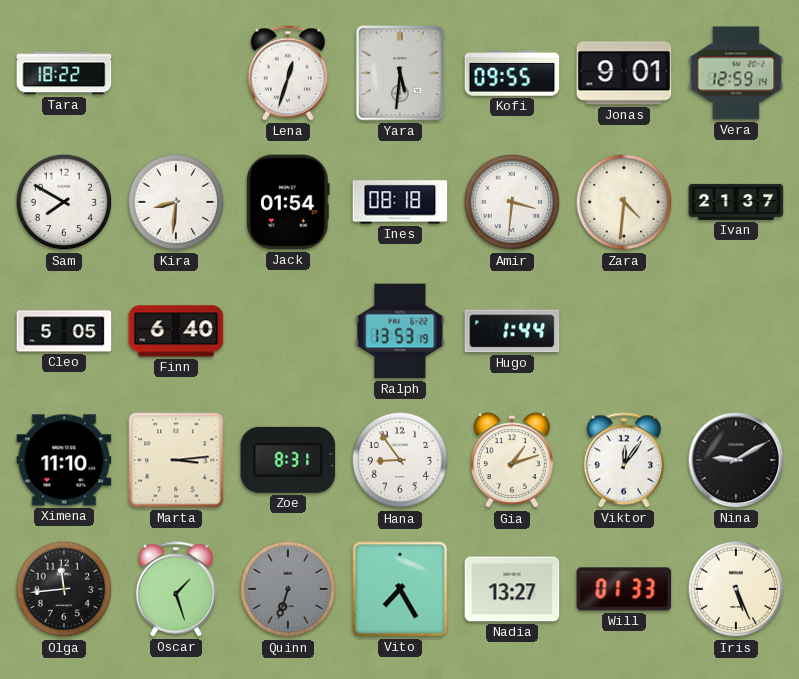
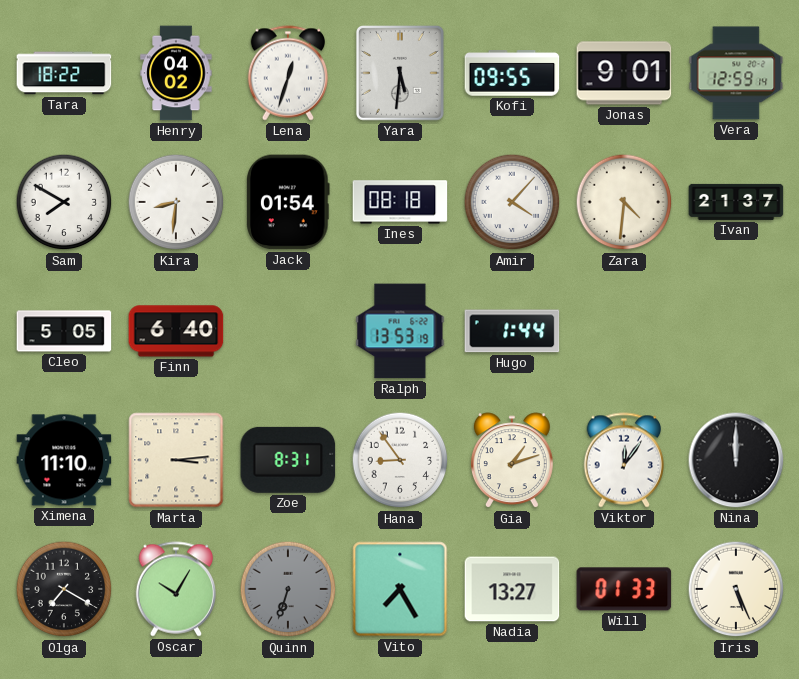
Henry: none -> 04:02
Amir: 3:31 -> 4:07
Nina: 9:10 -> 12:00
Olga: 11:44 -> 7:20
Oscar: 1:27 -> 10:05
